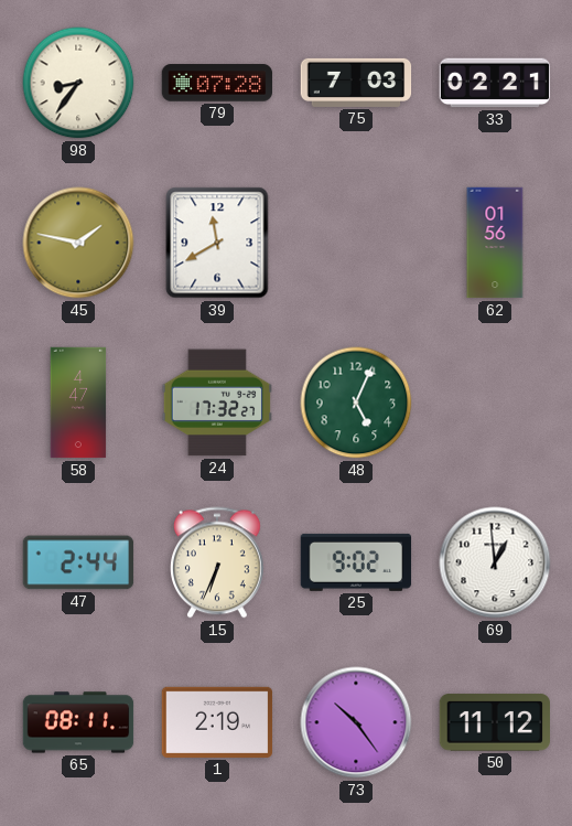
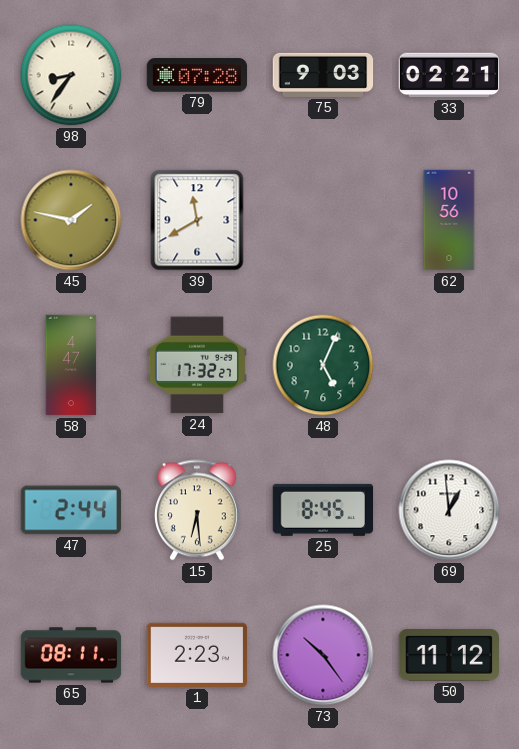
75: 7:03 -> 9:03
62: 01:56 -> 10:56
15: 6:34 -> 6:29
25: 9:02 -> 8:45
1: 2:19 -> 2:23
